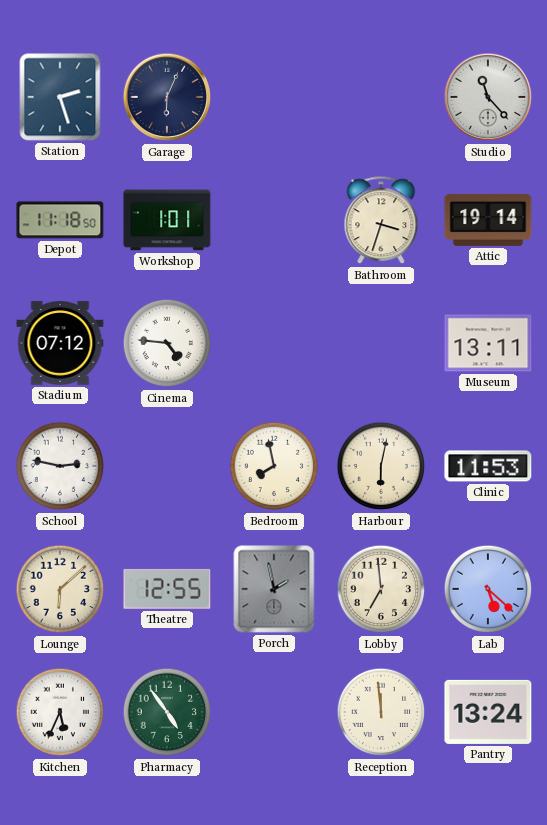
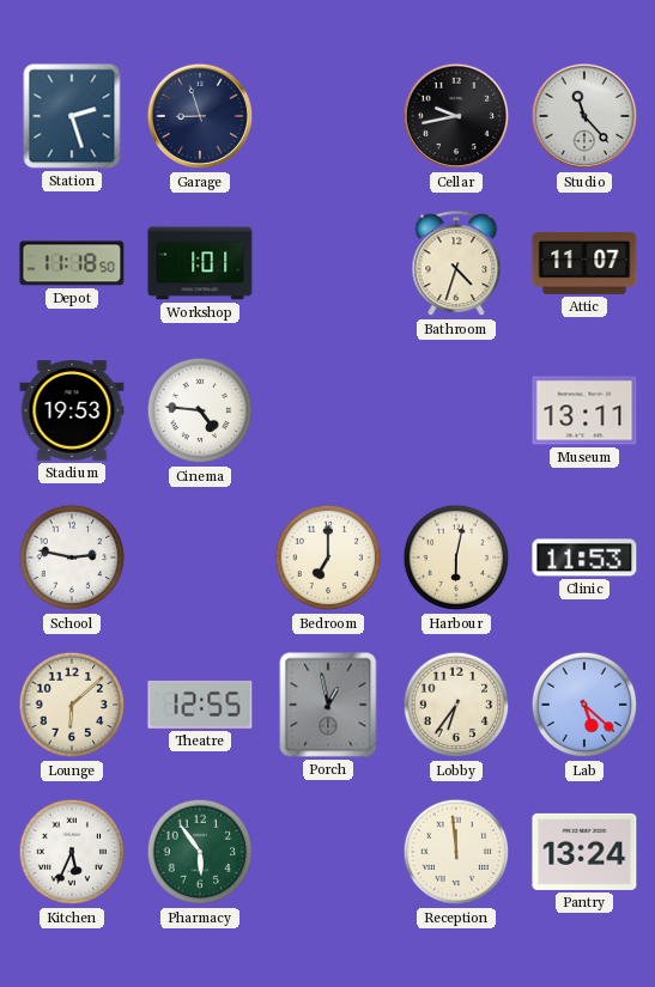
Garage: 6:04 -> 8:57
Cellar: none -> 9:43
Bathroom: 3:33 -> 4:33
Attic: 19:14 -> 11:07
Stadium: 07:12 -> 19:53
Bedroom: 7:58 -> 7:00
Porch: 1:58 -> 12:58
Lobby: 6:59 -> 6:36
Pharmacy: 4:54 -> 5:54
